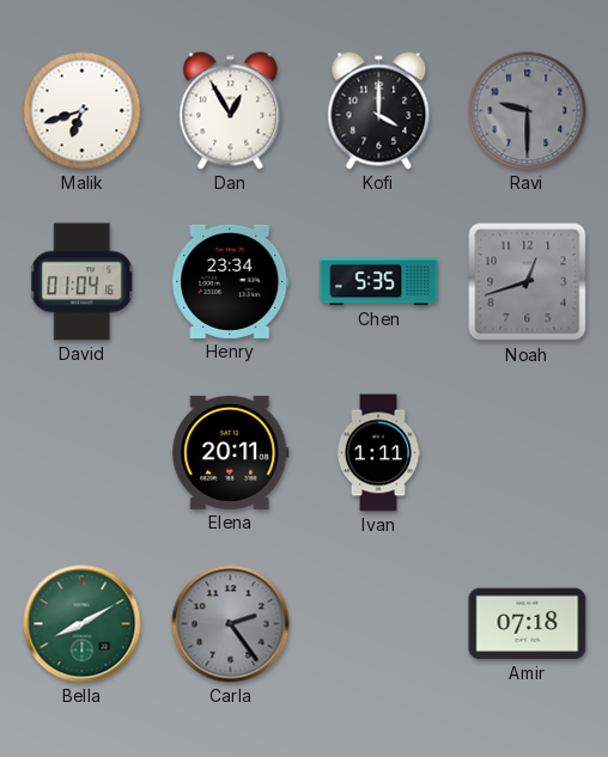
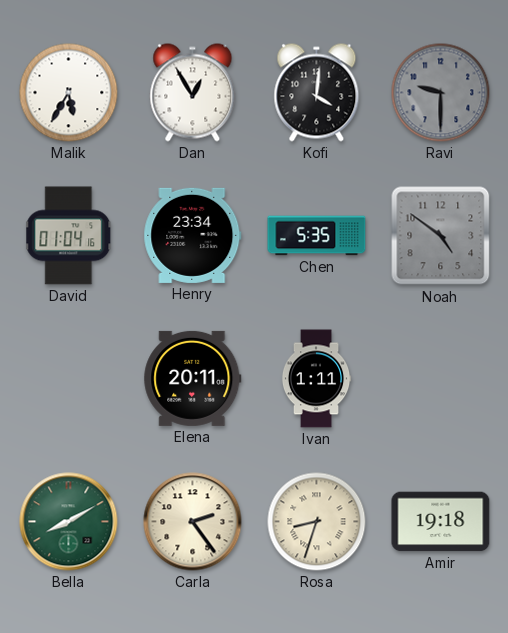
Malik: 6:42 -> 5:35
Kofi: 4:00 -> 4:01
Noah: 12:42 -> 4:51
Carla dial: grey -> cream
Rosa: none -> 8:33
Amir: 07:18 -> 19:18
